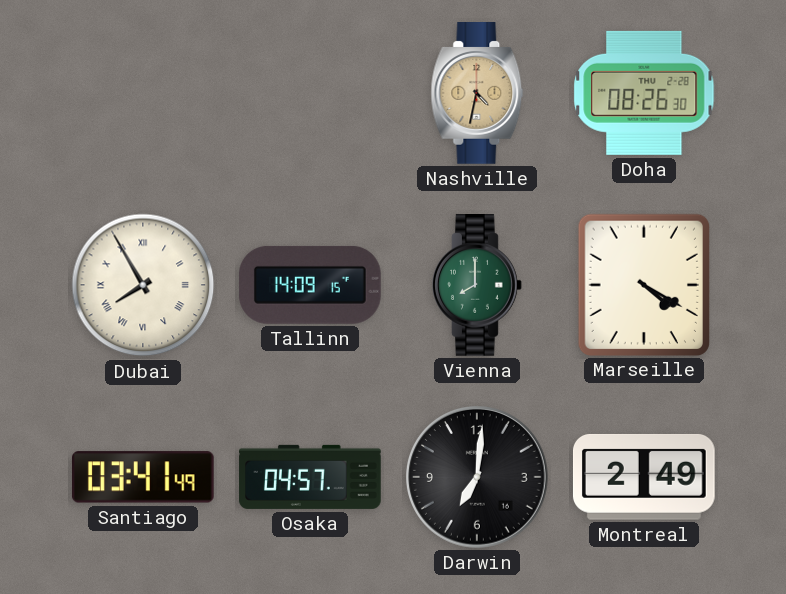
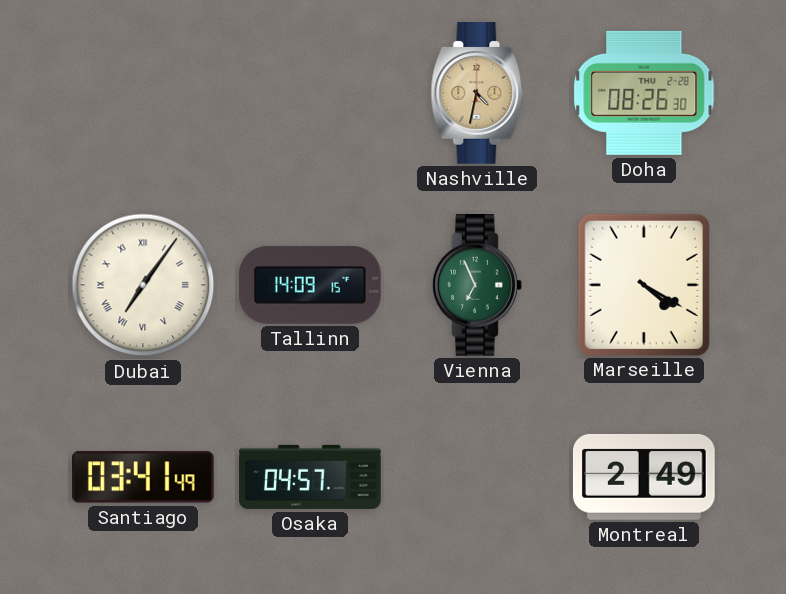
Dubai: 7:55 -> 7:06
Vienna: 8:00 -> 6:56
Darwin: 7:01 -> none
